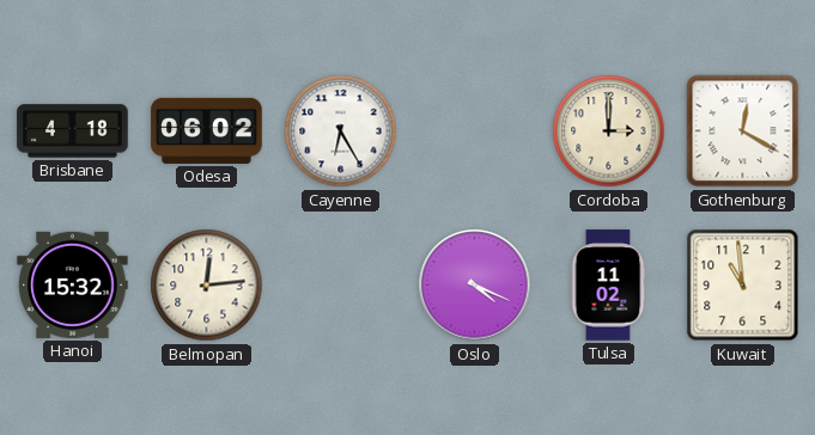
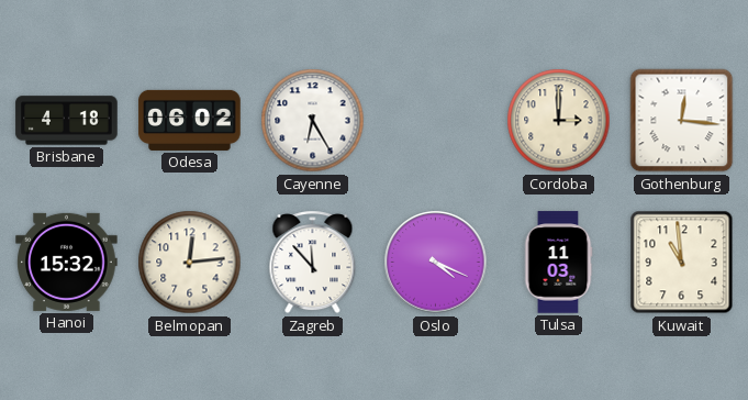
Gothenburg: 12:20 -> 12:16
Zagreb: none -> 11:53
Tulsa: 11:02 -> 11:03
